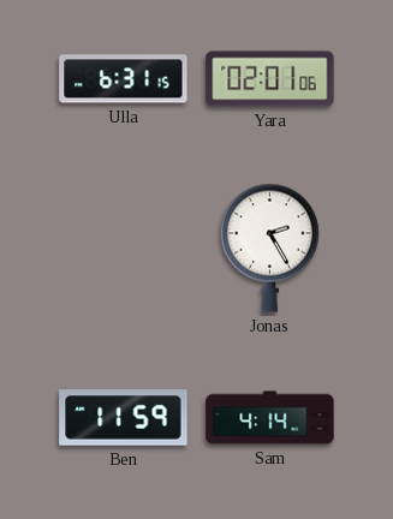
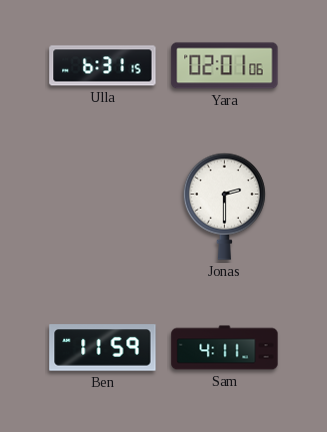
Jonas: 2:25 -> 2:30
Sam: 4:14 -> 4:11
